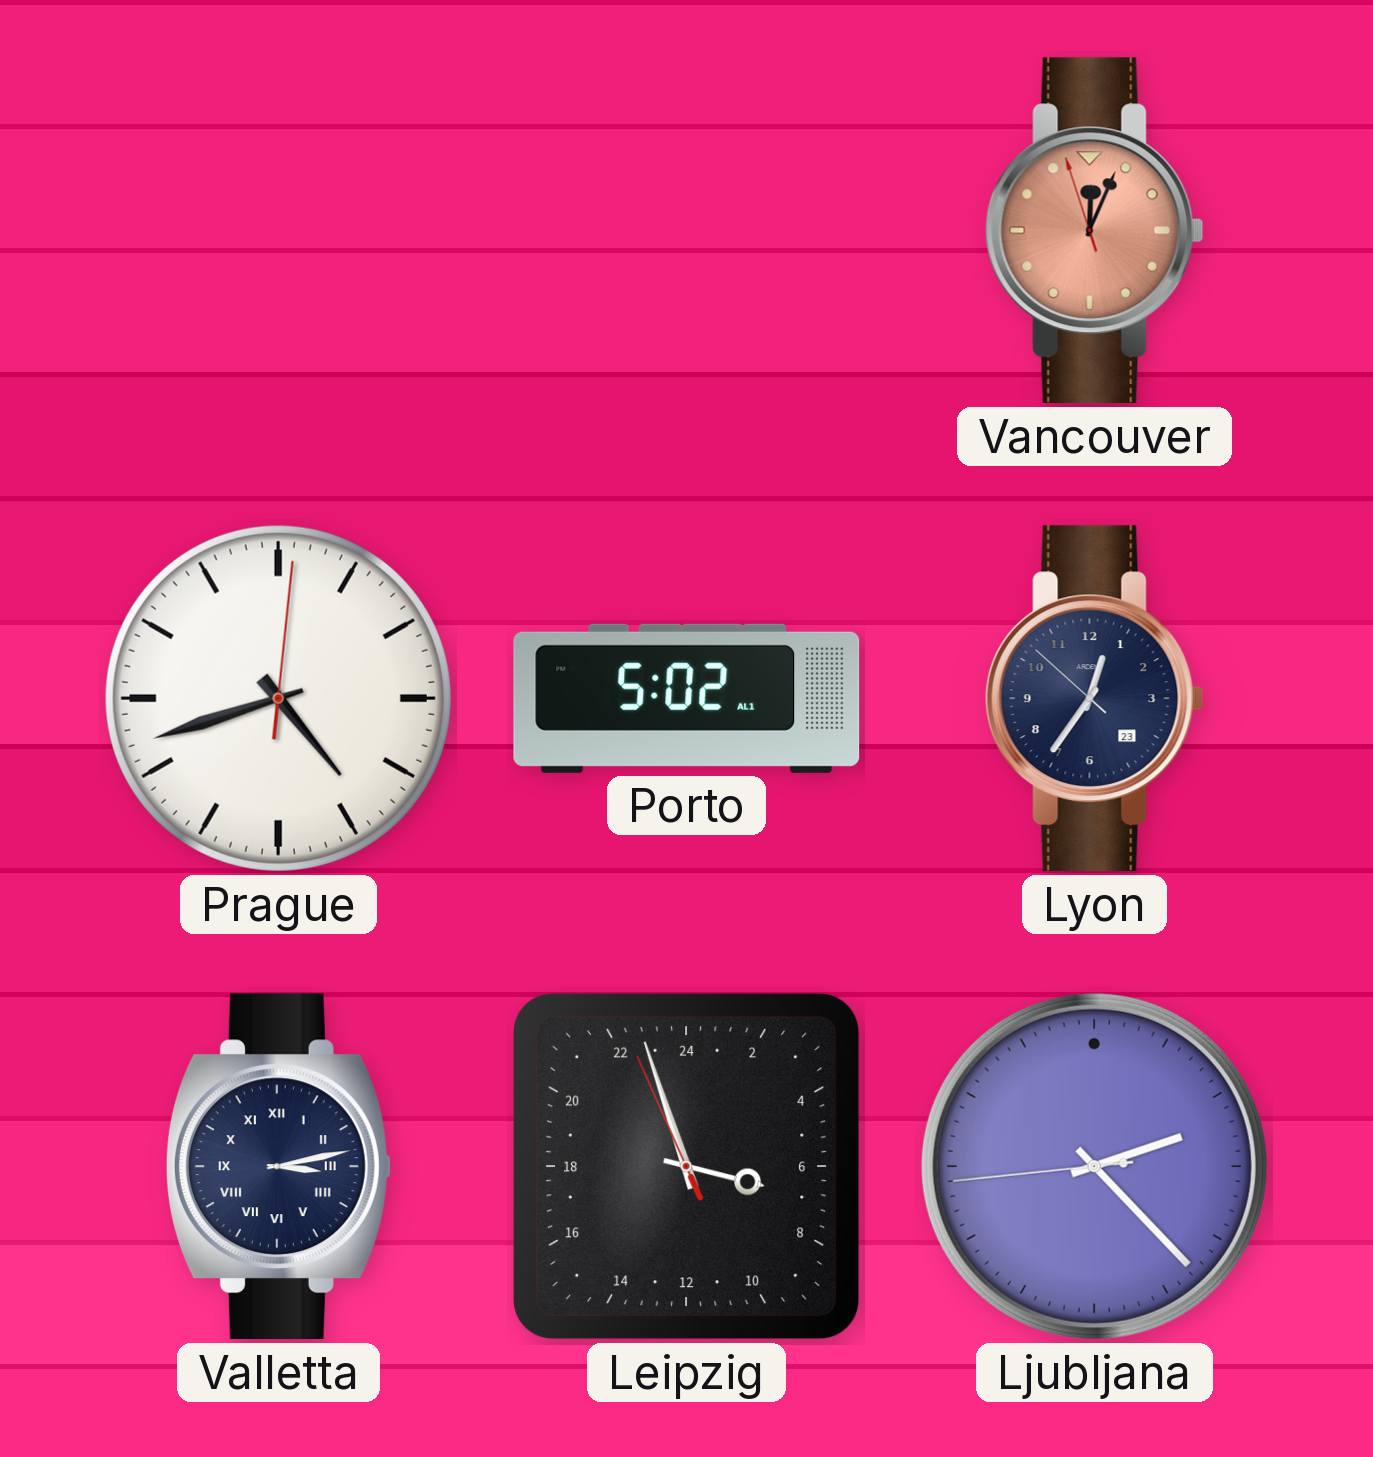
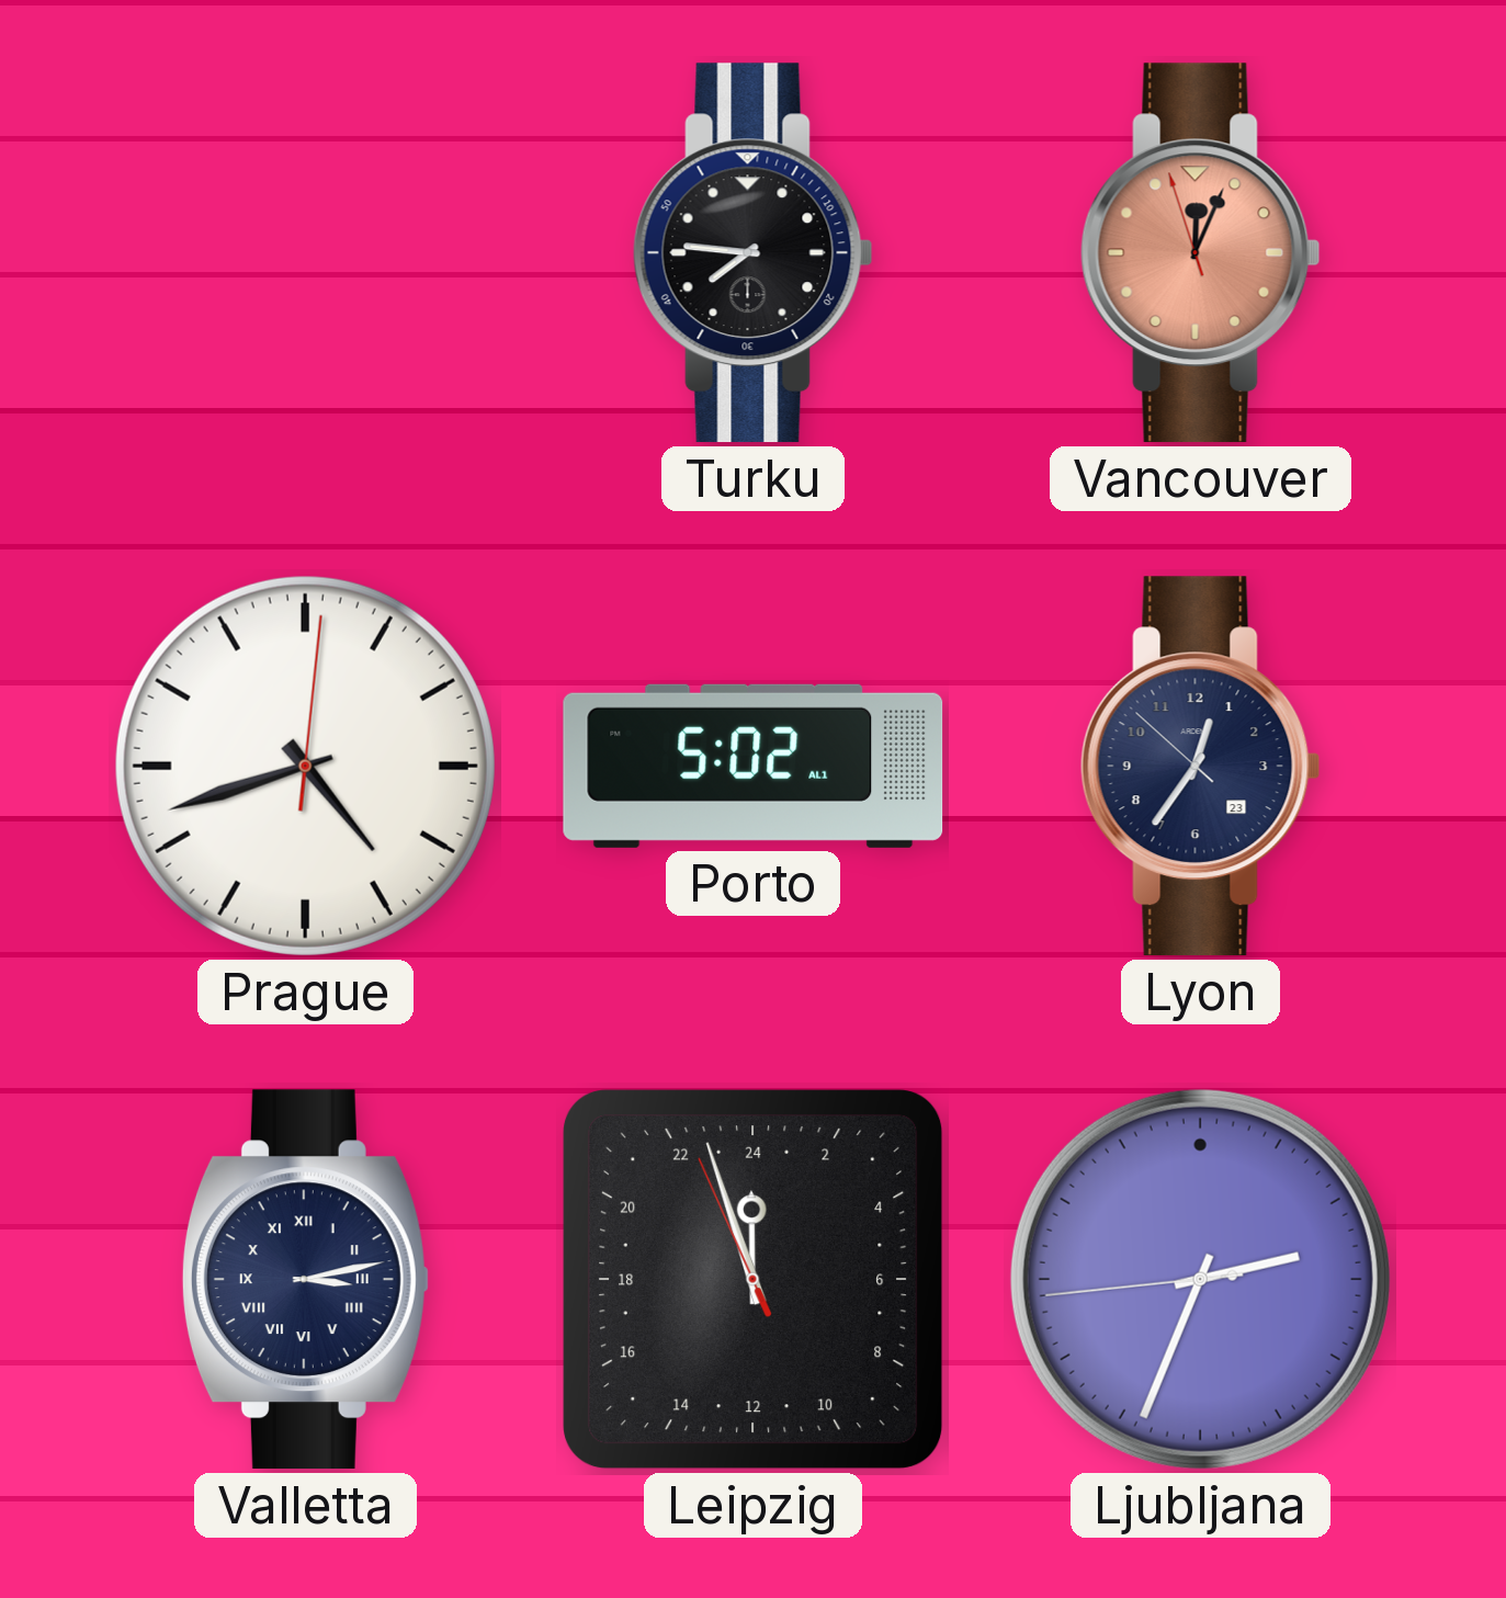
Turku: none -> 7:46
Leipzig: 6:56 -> 23:56
Ljubljana: 2:22 -> 2:33
